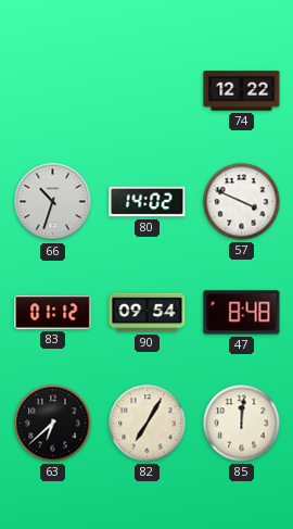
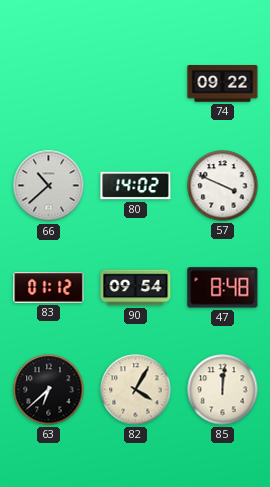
74: 12:22 -> 09:22
66: 10:33 -> 10:38
82: 7:05 -> 4:05
